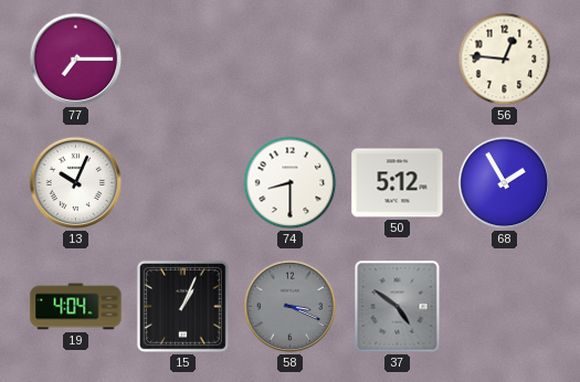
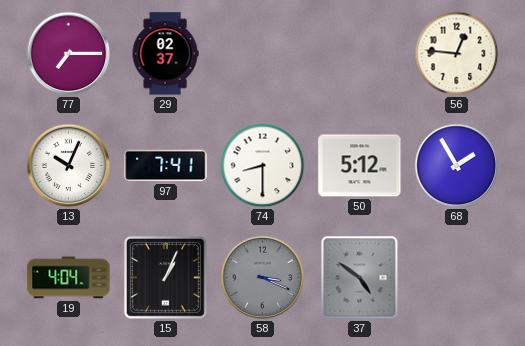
29: none -> 02:37
97: none -> 7:41
